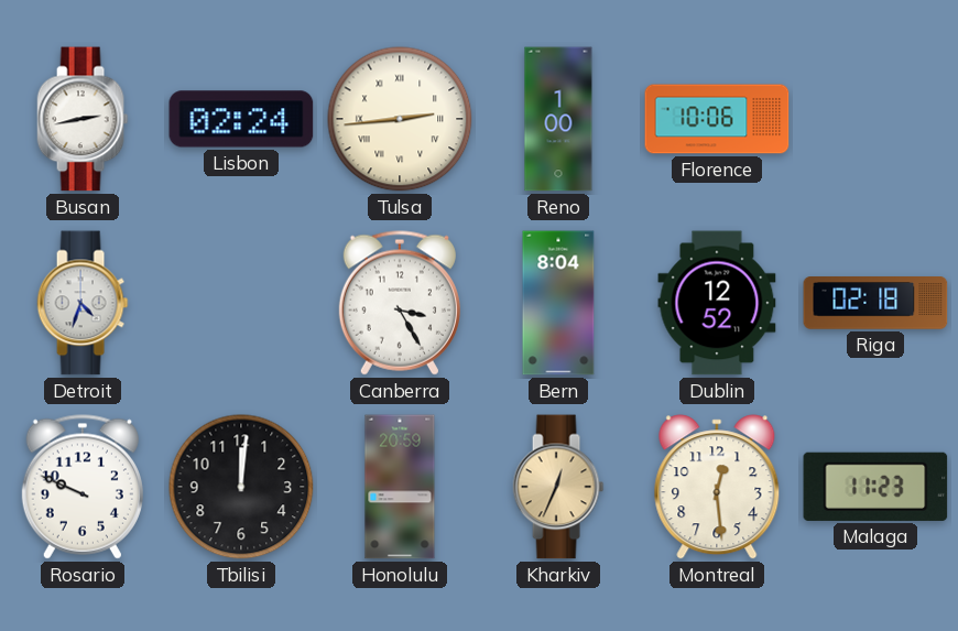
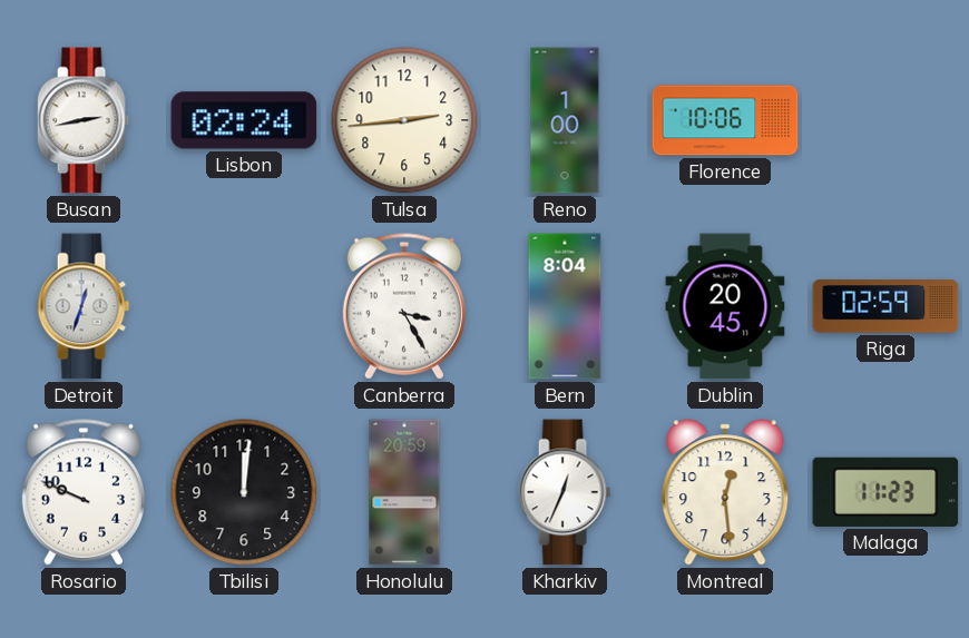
Tulsa numerals: Roman -> Arabic
Detroit: 4:33 -> 12:33
Dublin: 12:52 -> 20:45
Riga: 02:18 -> 02:59
Kharkiv dial: champagne -> white
